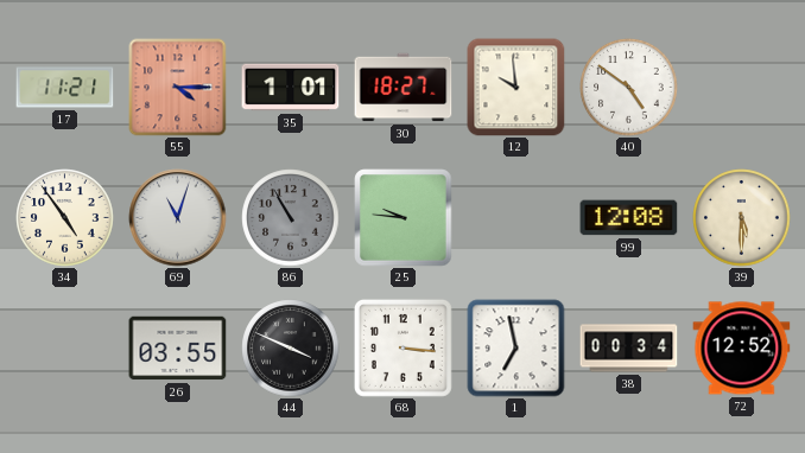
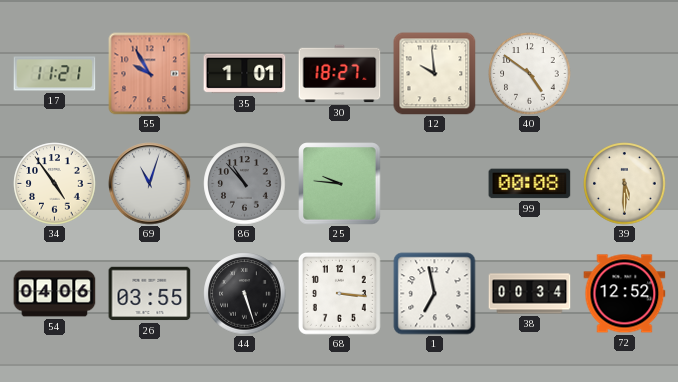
55: 4:15 -> 9:55
86: 10:55 -> 10:53
99: 12:08 -> 00:08
54: none -> 04:06
44: 3:49 -> 5:27
